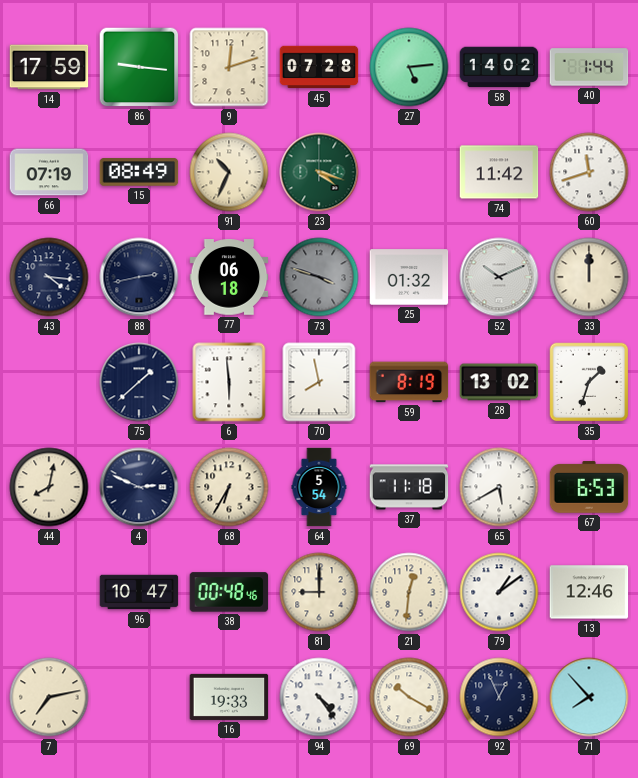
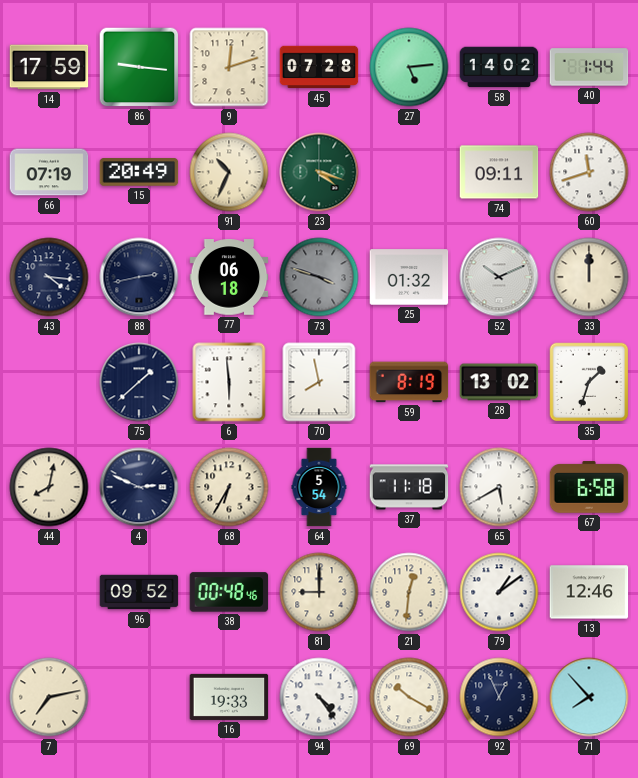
15: 08:49 -> 20:49
74: 11:42 -> 09:11
67: 6:53 -> 6:58
96: 10:47 -> 09:52
